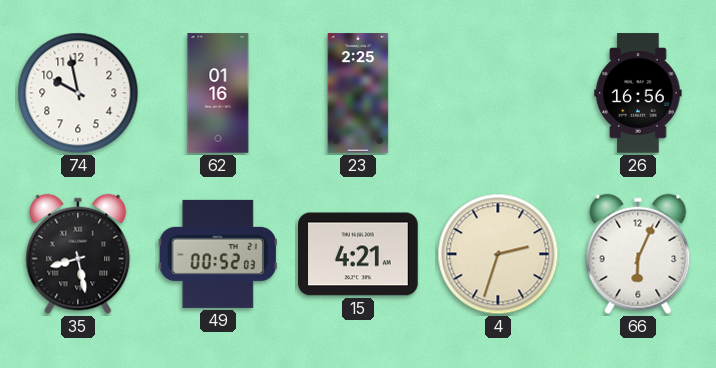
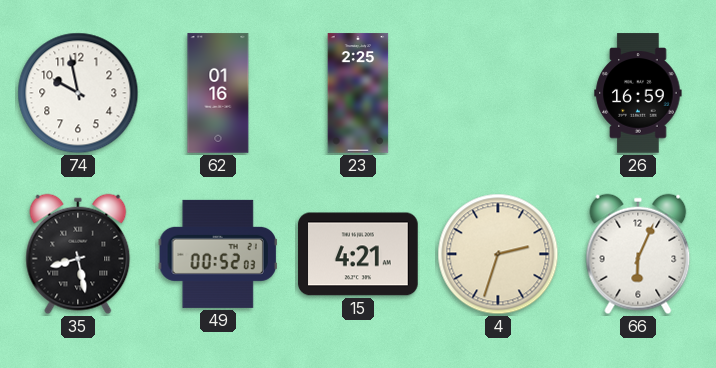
26: 16:56 -> 16:59
